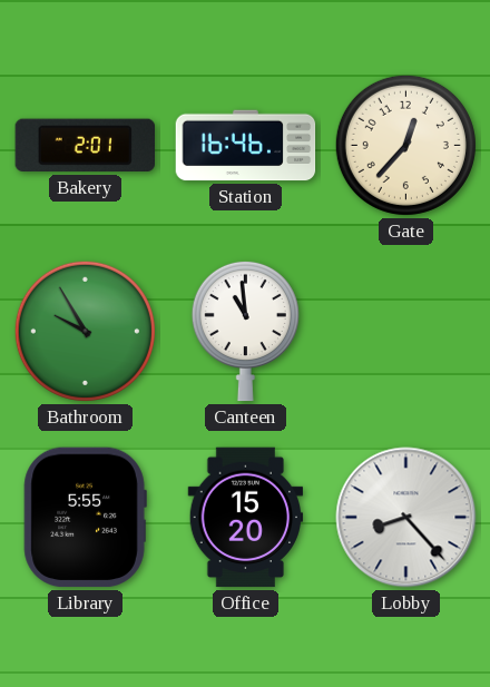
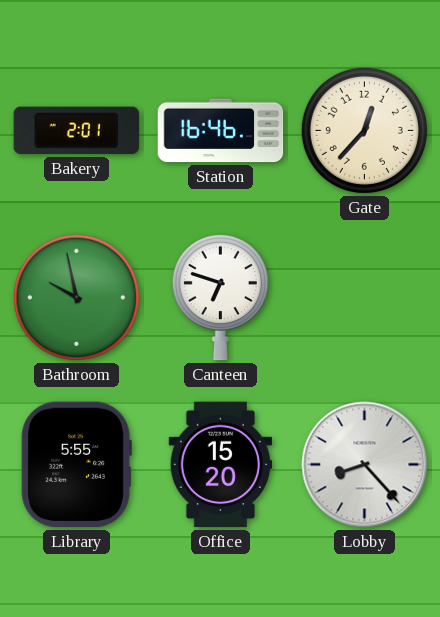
Bathroom: 9:55 -> 9:58
Canteen: 10:59 -> 6:48
